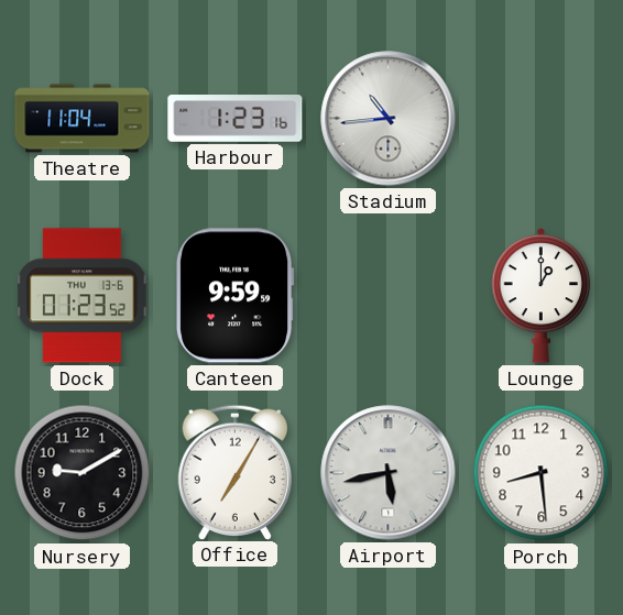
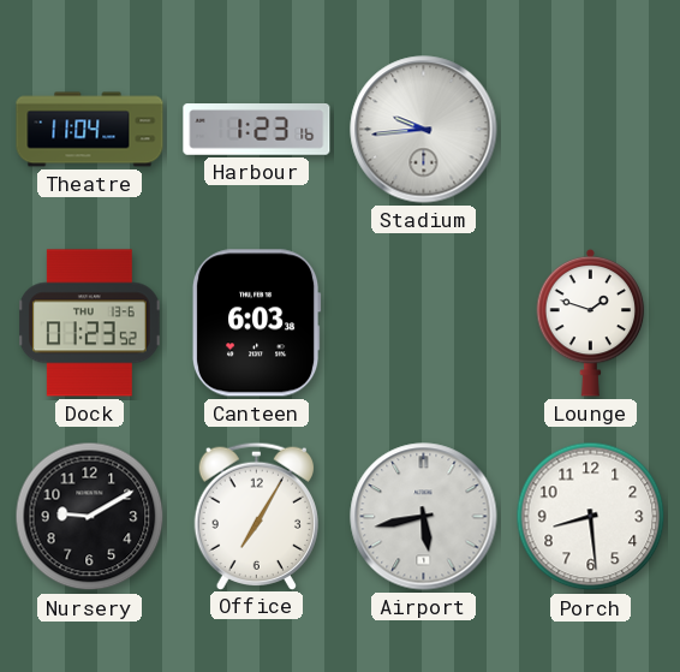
Stadium: 10:44 -> 9:44
Canteen: 9:59 -> 6:03
Lounge: 1:00 -> 1:48
